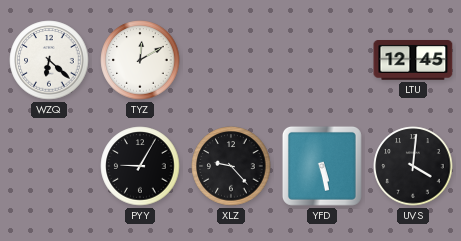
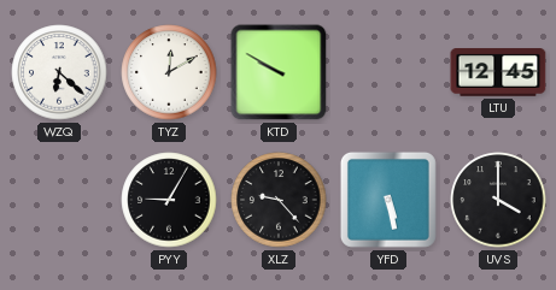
KTD: none -> 9:50
UVS: 4:01 -> 4:00
